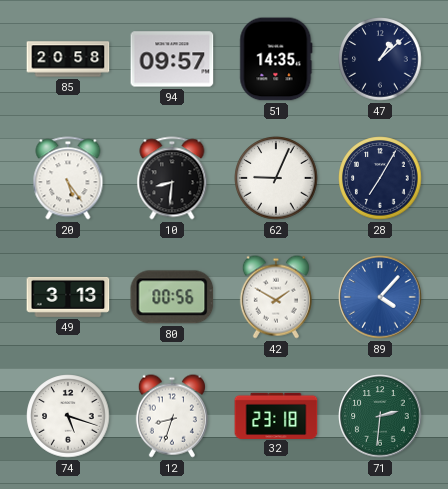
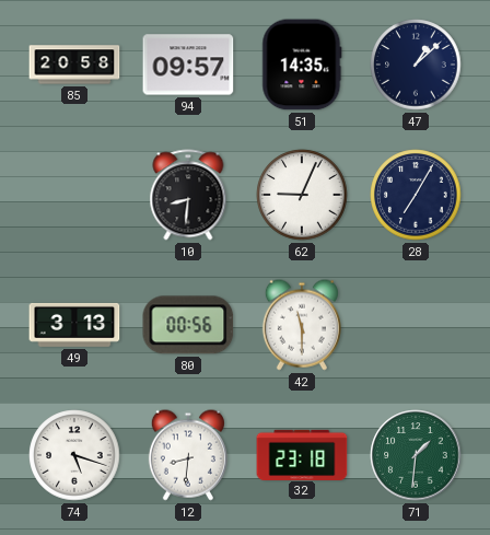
20: 5:24 -> none
42: 1:50 -> 11:30
89: 4:07 -> none
12: 8:33 -> 8:31
71: 2:31 -> 1:31
